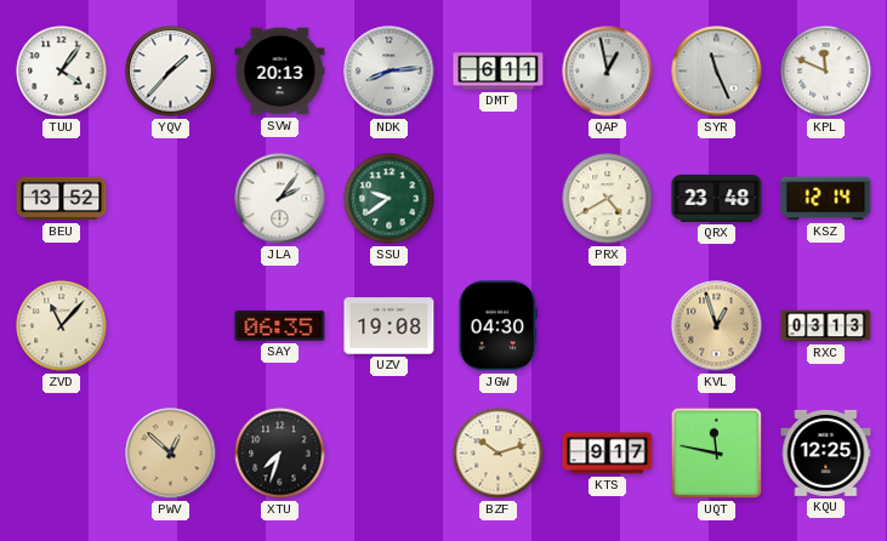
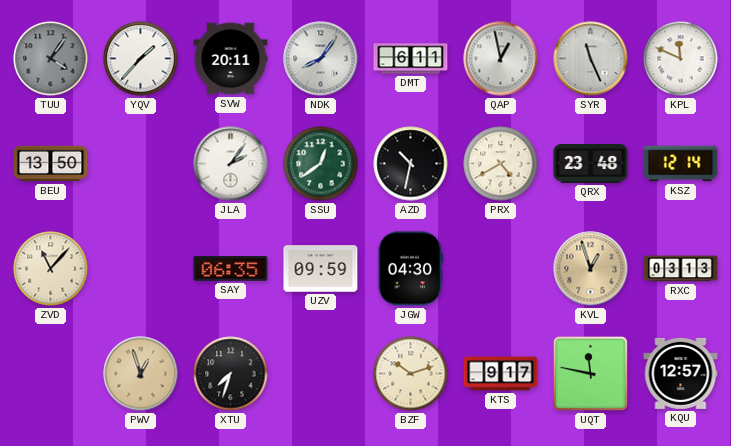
TUU dial: white -> grey
SVW: 20:13 -> 20:11
NDK: 8:14 -> 8:06
BEU: 13:52 -> 13:50
SSU: 9:39 -> 12:39
AZD: none -> 10:32
UZV: 19:08 -> 09:59
PWV: 12:52 -> 12:57
KQU: 12:25 -> 12:57
